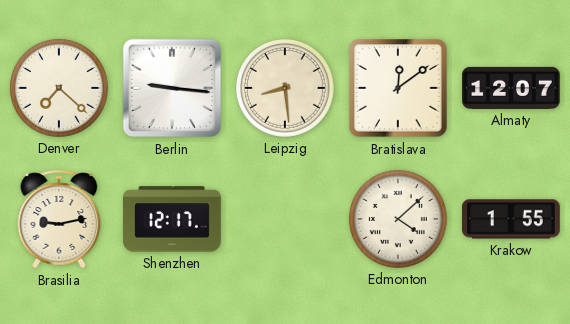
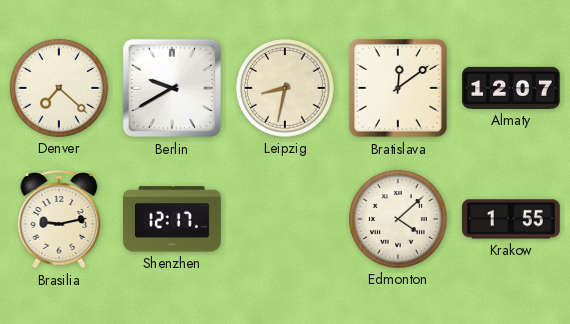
Berlin: 9:16 -> 9:40
Leipzig: 8:29 -> 8:32
